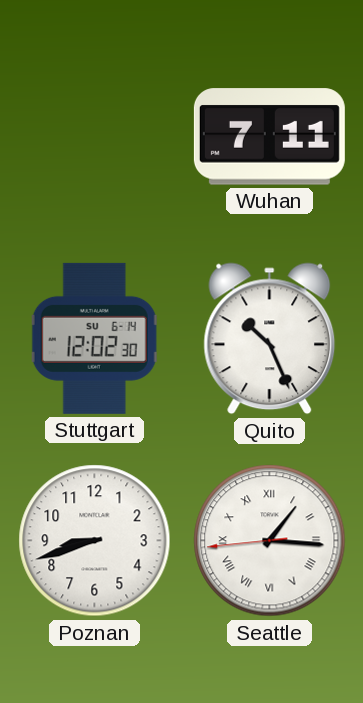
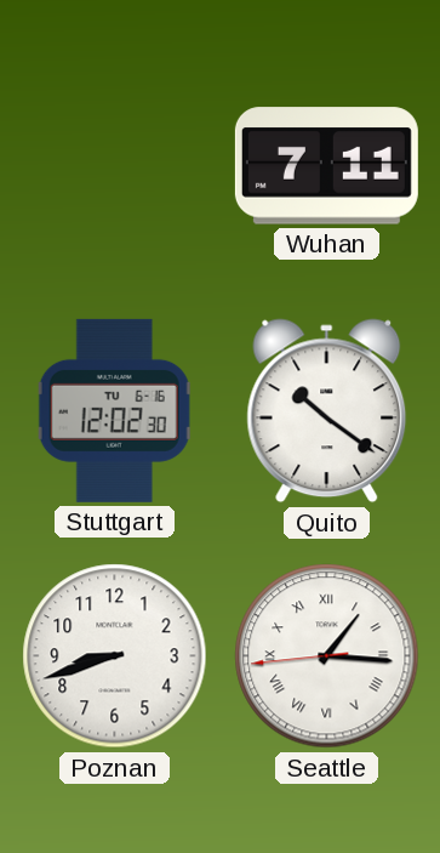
Stuttgart date: SU 6-14 -> TU 6-16
Quito: 10:26 -> 10:21
